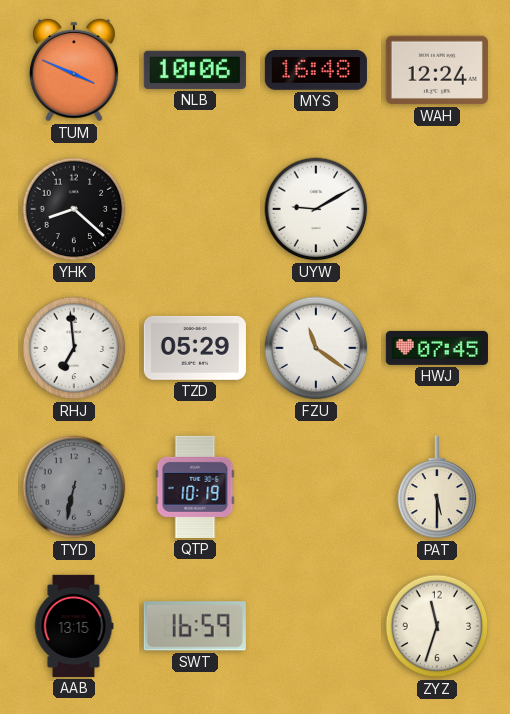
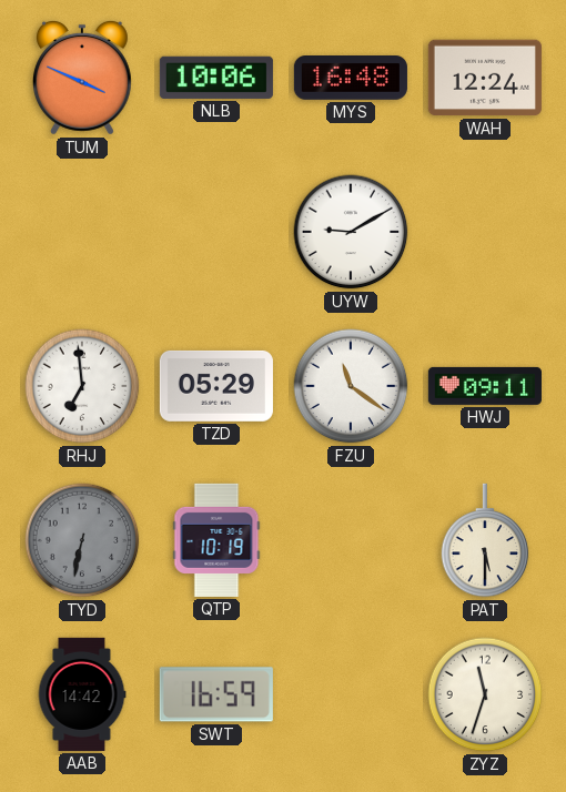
YHK: 8:22 -> none
HWJ: 07:45 -> 09:11
AAB: 13:15 -> 14:42
